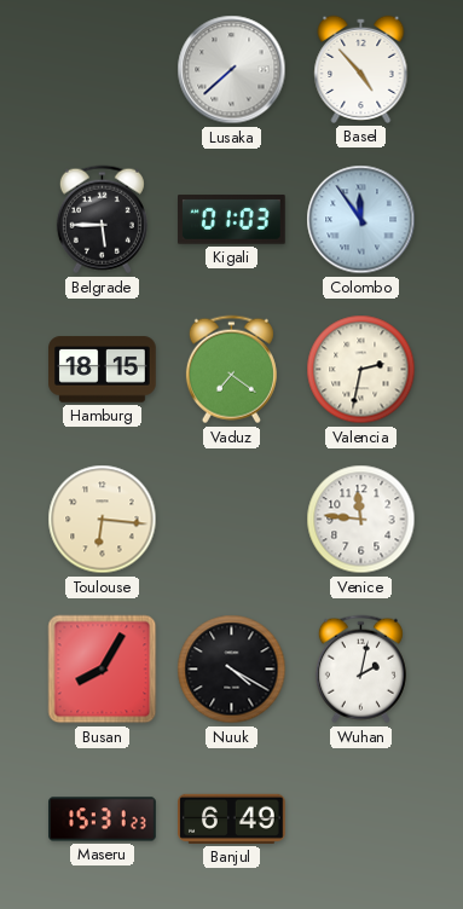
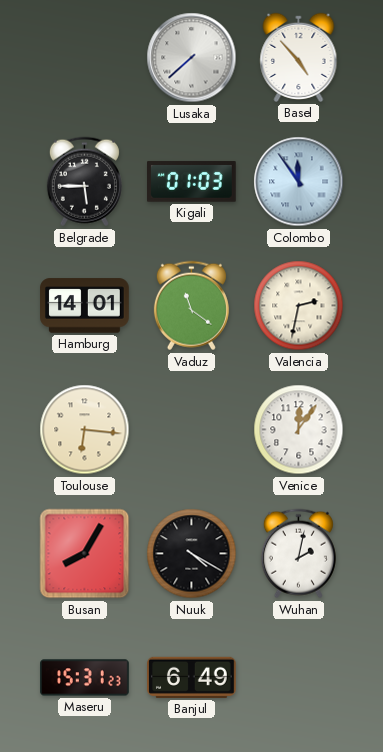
Hamburg: 18:15 -> 14:01
Vaduz: 7:21 -> 11:21
Venice: 11:46 -> 12:06
